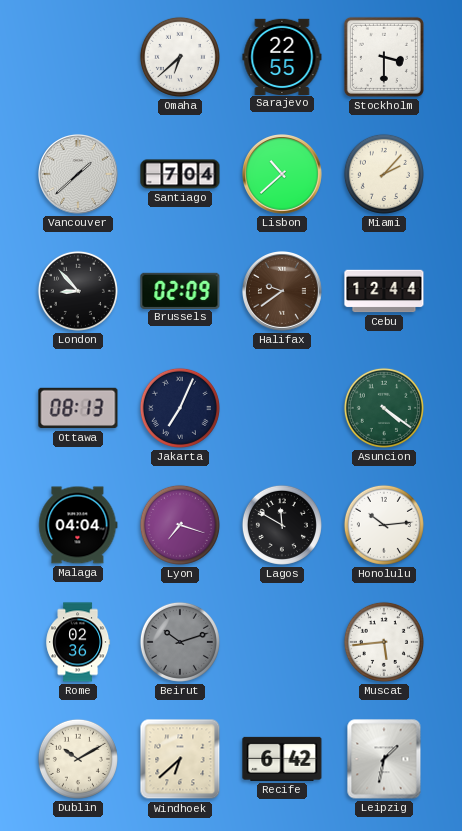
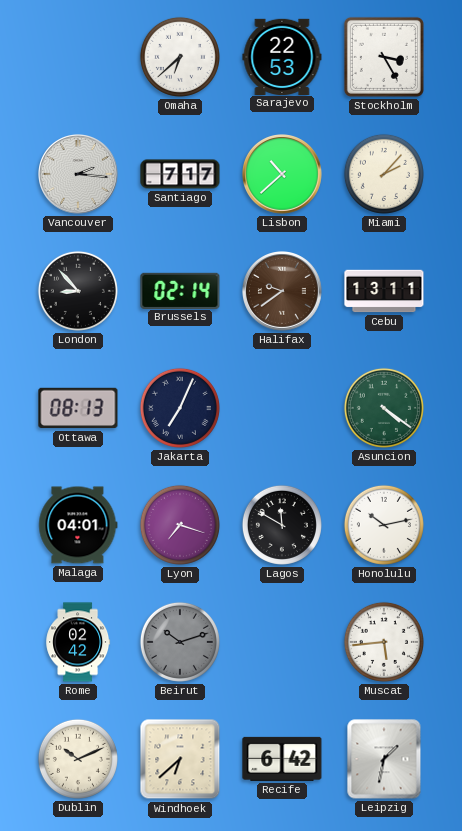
Sarajevo: 22:55 -> 22:53
Stockholm: 3:30 -> 3:25
Vancouver: 1:38 -> 2:16
Santiago: 7:04 -> 7:17
Brussels: 02:09 -> 02:14
Cebu: 12:44 -> 13:11
Malaga: 04:04 -> 04:01
Honolulu: 10:14 -> 10:13
Rome: 02:36 -> 02:42
Dublin: 10:10 -> 10:11
